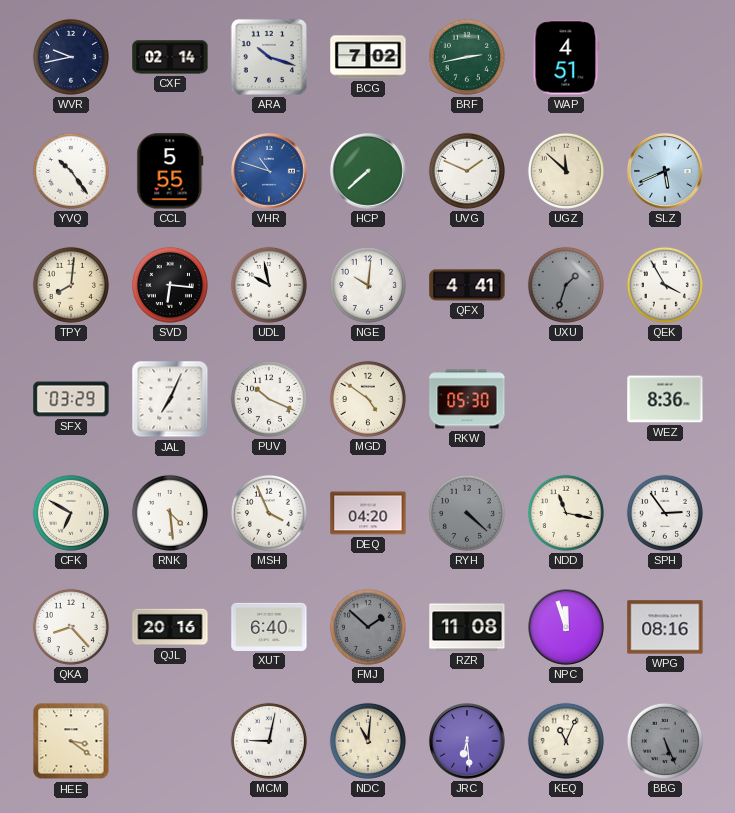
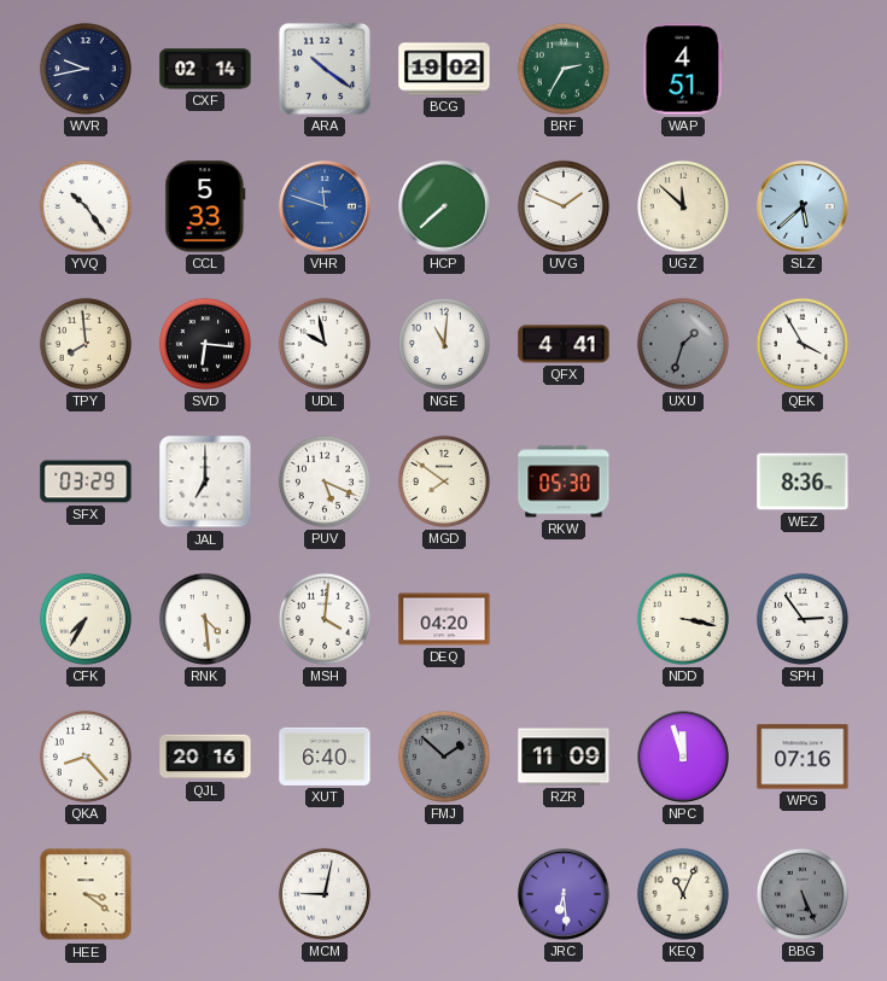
ARA: 10:18 -> 10:21
BCG: 7:02 -> 19:02
BRF: 2:43 -> 2:35
CCL: 5:55 -> 5:33
VHR: 10:48 -> 11:48
SLZ: 5:41 -> 5:38
TPY: 8:01 -> 7:59
NGE: 10:01 -> 11:01
JAL: 7:04 -> 7:00
PUV: 10:19 -> 5:19
MGD: 4:51 -> 7:51
CFK: 6:50 -> 7:35
MSH: 3:56 -> 4:01
RYH: 4:22 -> none
NDD: 11:17 -> 3:17
RZR: 11:08 -> 11:09
WPG: 08:16 -> 07:16
NDC: 11:01 -> none
